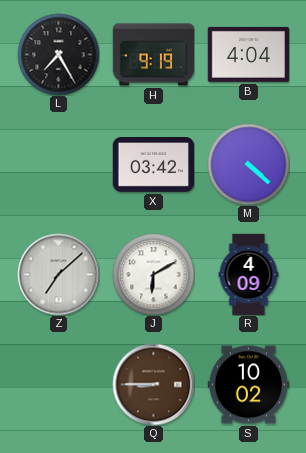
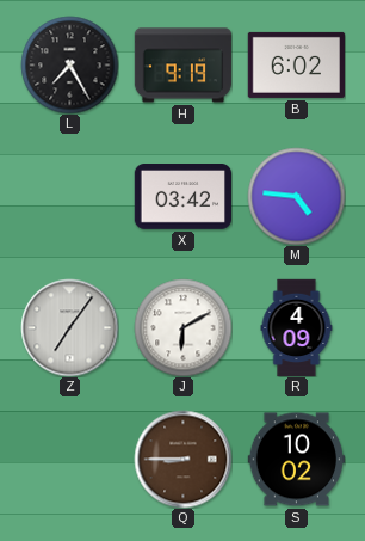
B: 4:04 -> 6:02
M: 4:22 -> 4:46
Z: 7:08 -> 7:06
